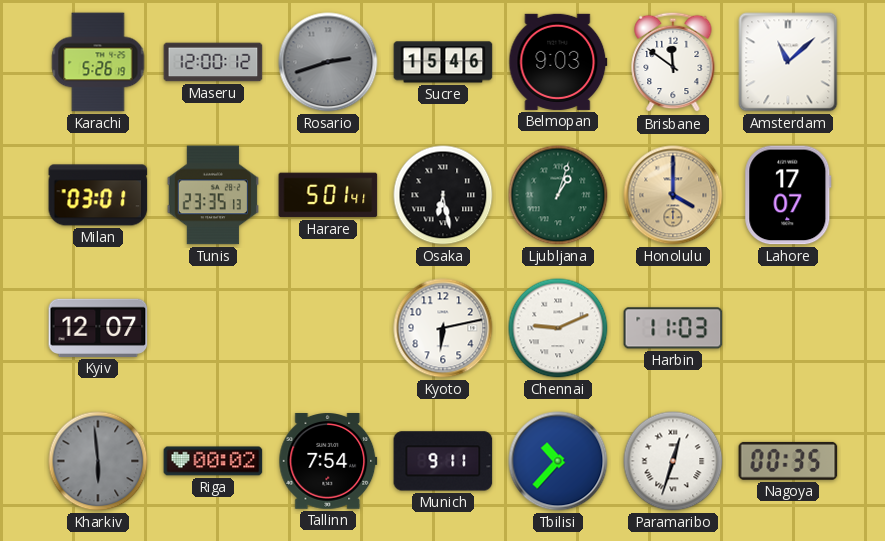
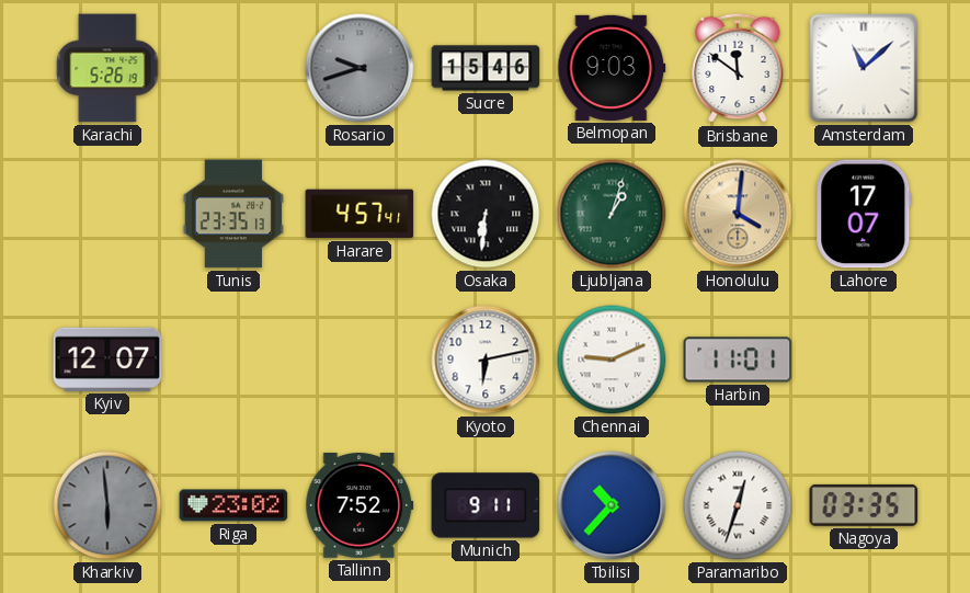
Maseru: 12:00 -> none
Rosario: 2:42 -> 9:42
Milan: 03:01 -> none
Harare: 5:01 -> 4:57
Osaka: 6:28 -> 6:31
Honolulu: 4:00 -> 4:01
Harbin: 11:03 -> 11:01
Riga: 00:02 -> 23:02
Tallinn: 7:54 -> 7:52
Nagoya: 00:35 -> 03:35
